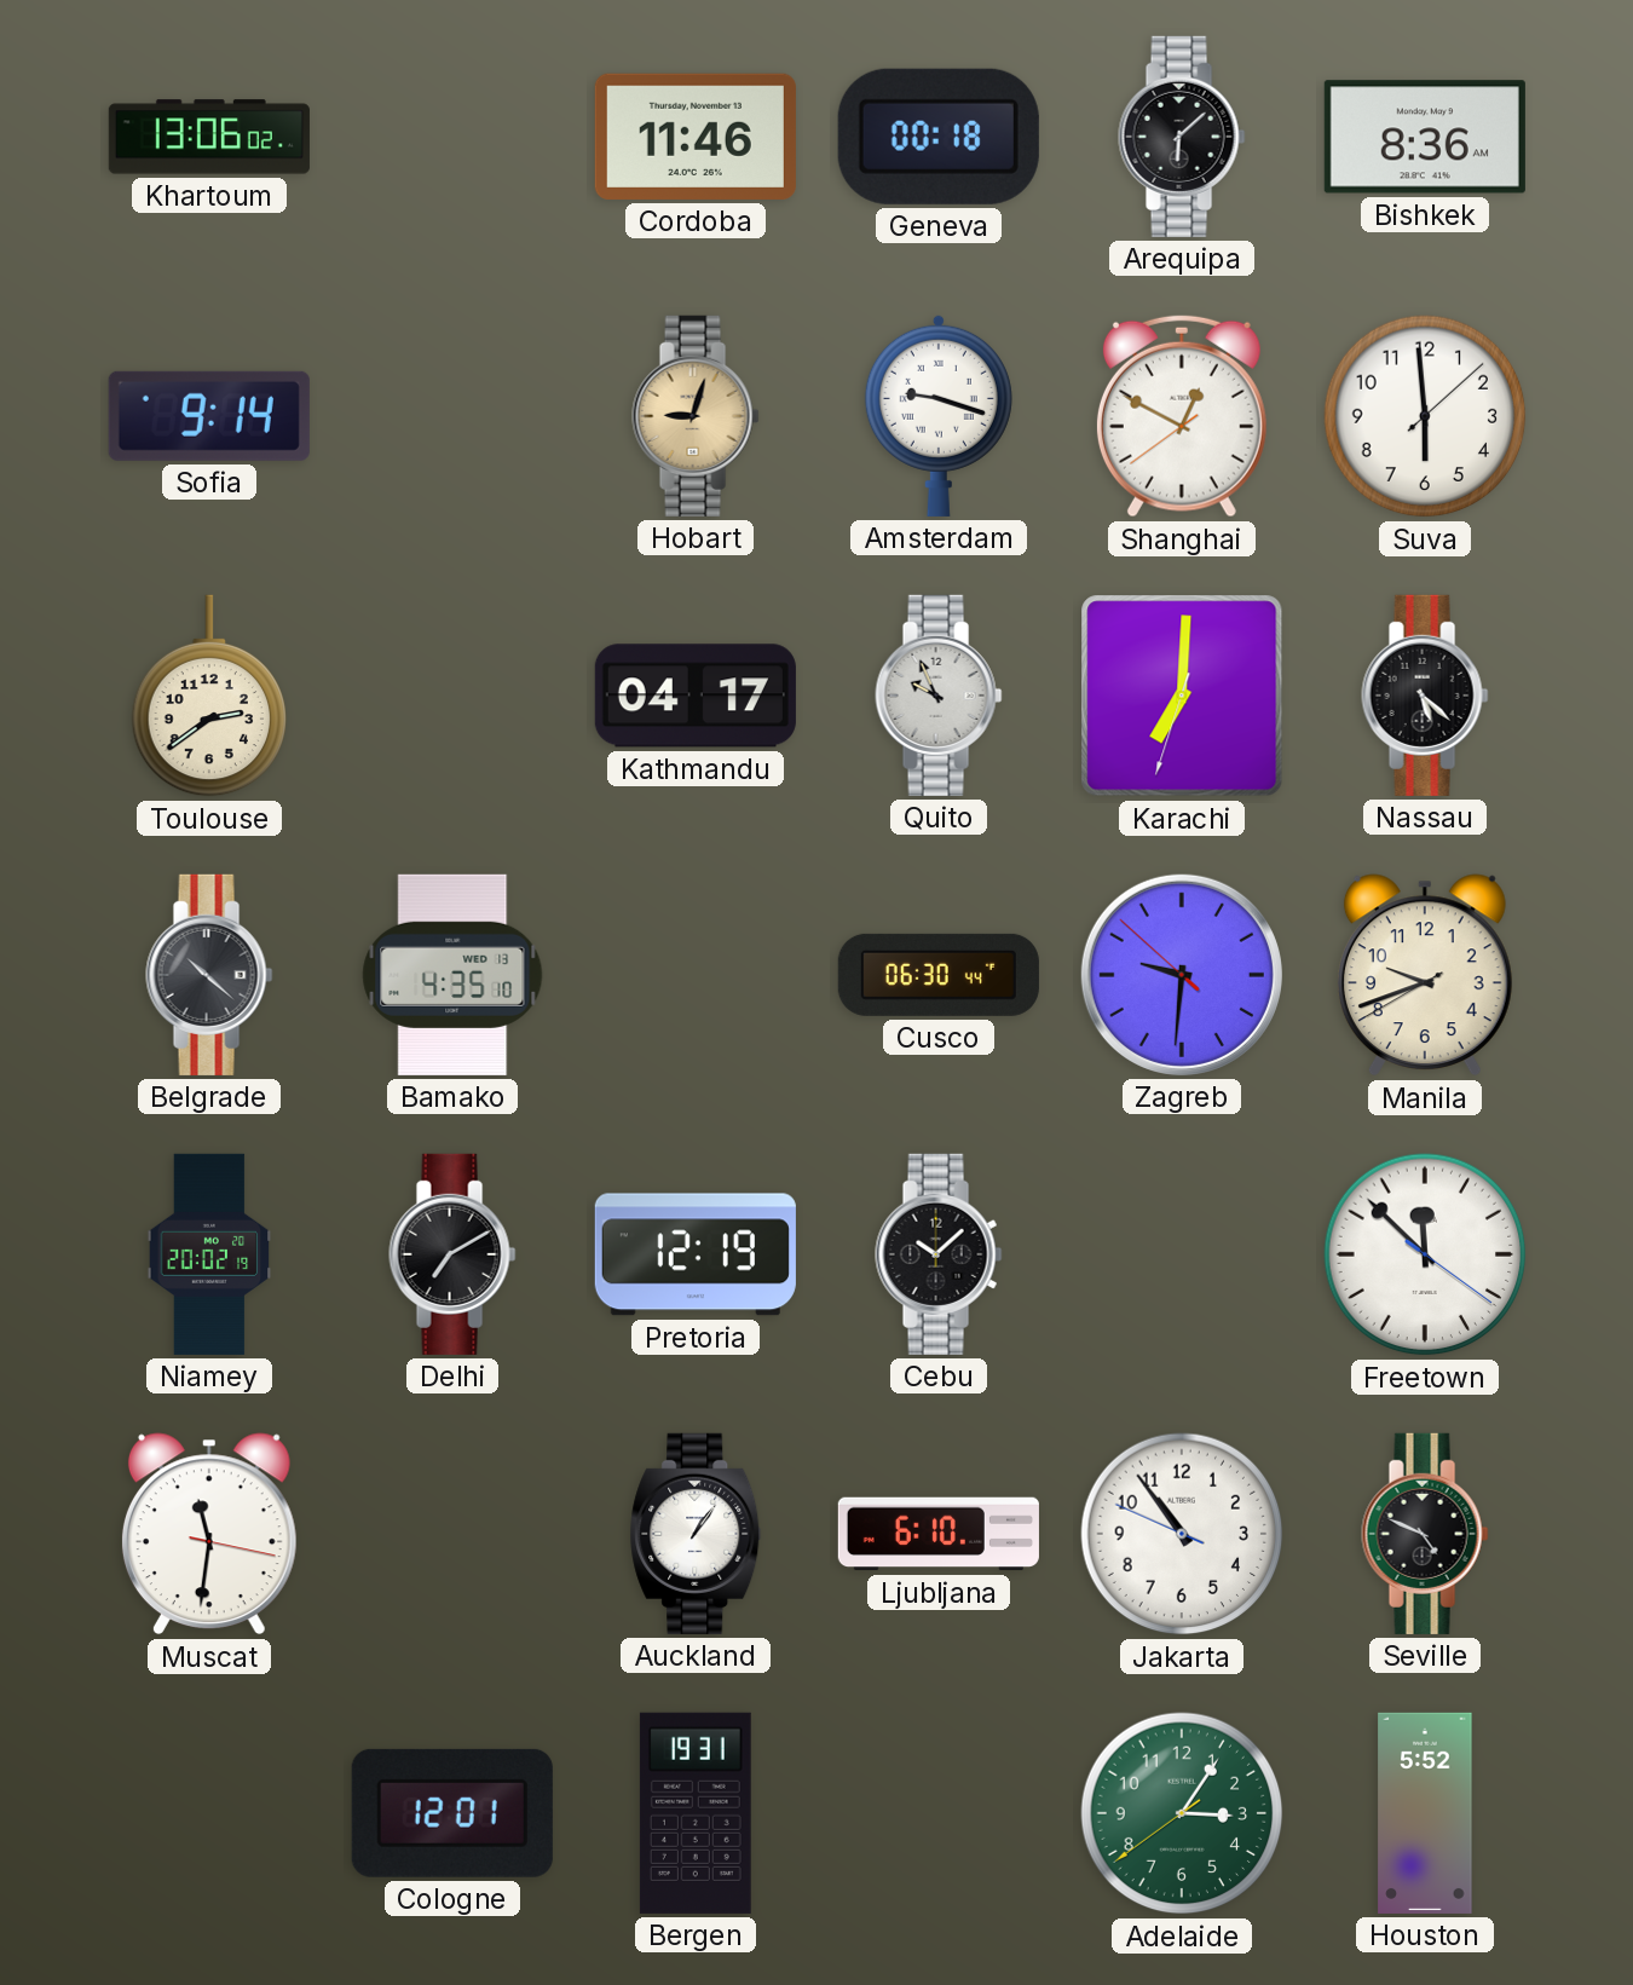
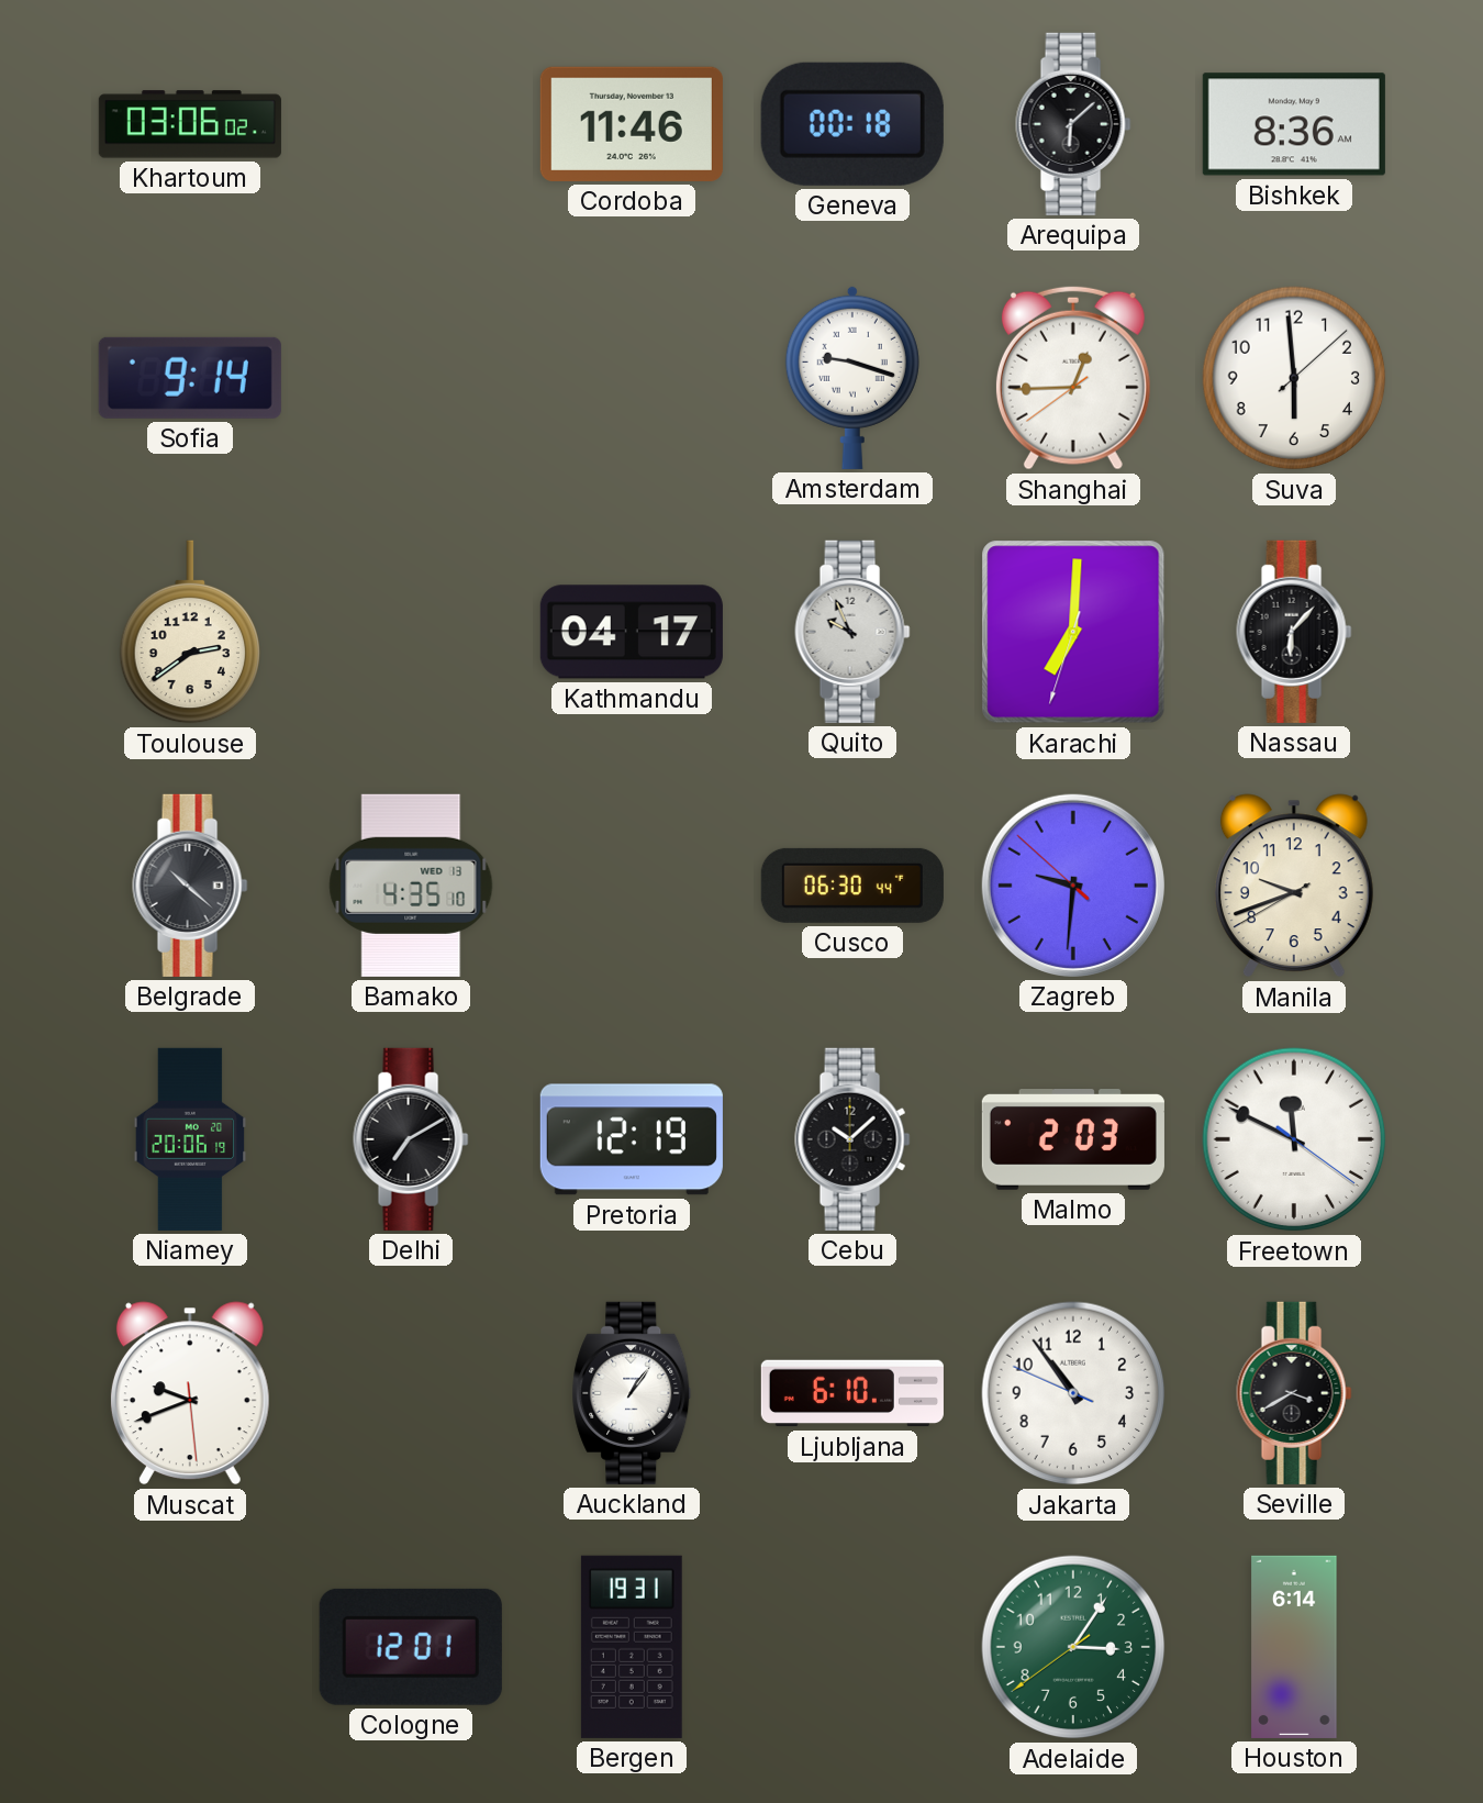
Khartoum: 13:06 -> 03:06
Hobart: 9:03 -> none
Shanghai: 12:49 -> 12:44
Nassau: 5:22 -> 6:07
Niamey: 20:02 -> 20:06
Malmo: none -> 2:03
Freetown: 11:52 -> 11:49
Muscat: 11:31 -> 9:41
Seville: 4:49 -> 3:40
Houston: 5:52 -> 6:14
